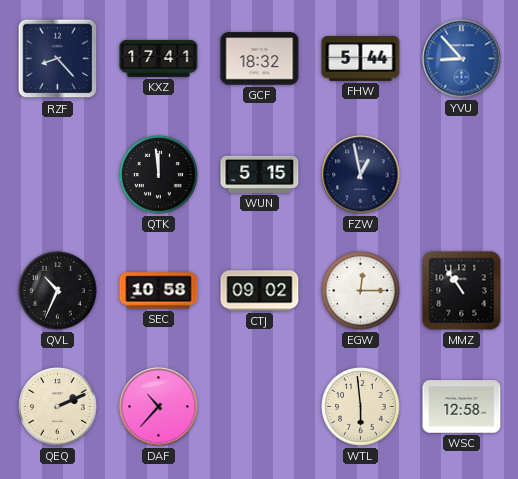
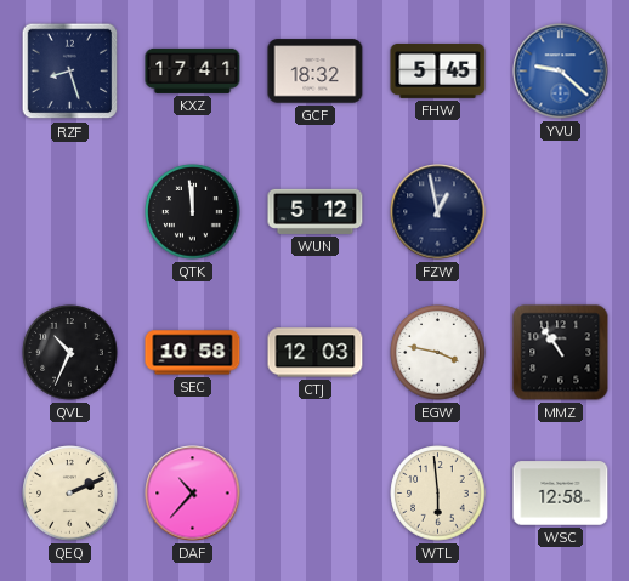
RZF: 8:23 -> 8:27
FHW: 5:44 -> 5:45
YVU: 8:53 -> 9:22
WUN: 5:15 -> 5:12
CTJ: 09:02 -> 12:03
EGW: 12:15 -> 3:47
